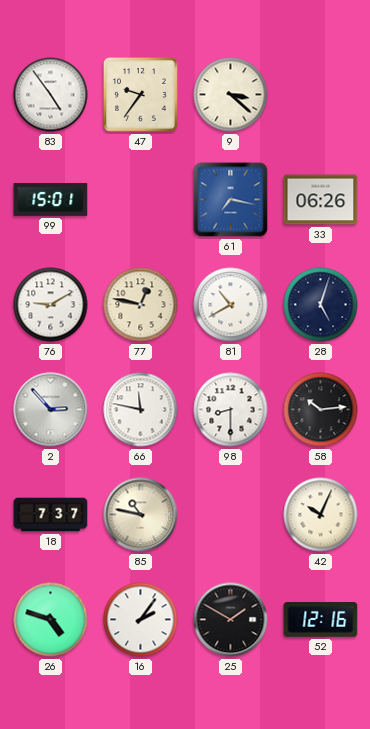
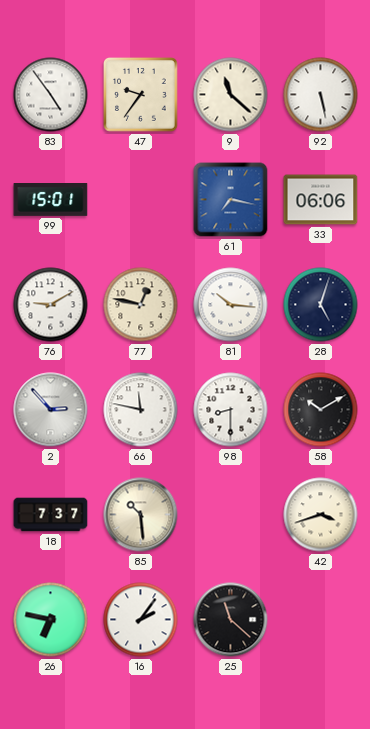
9: 3:22 -> 11:22
92: none -> 5:28
33: 06:26 -> 06:06
81: 10:40 -> 10:16
58: 10:14 -> 10:10
85: 10:47 -> 10:29
42: 10:04 -> 3:42
26: 4:48 -> 6:47
25: 1:50 -> 11:22
52: 12:16 -> none
